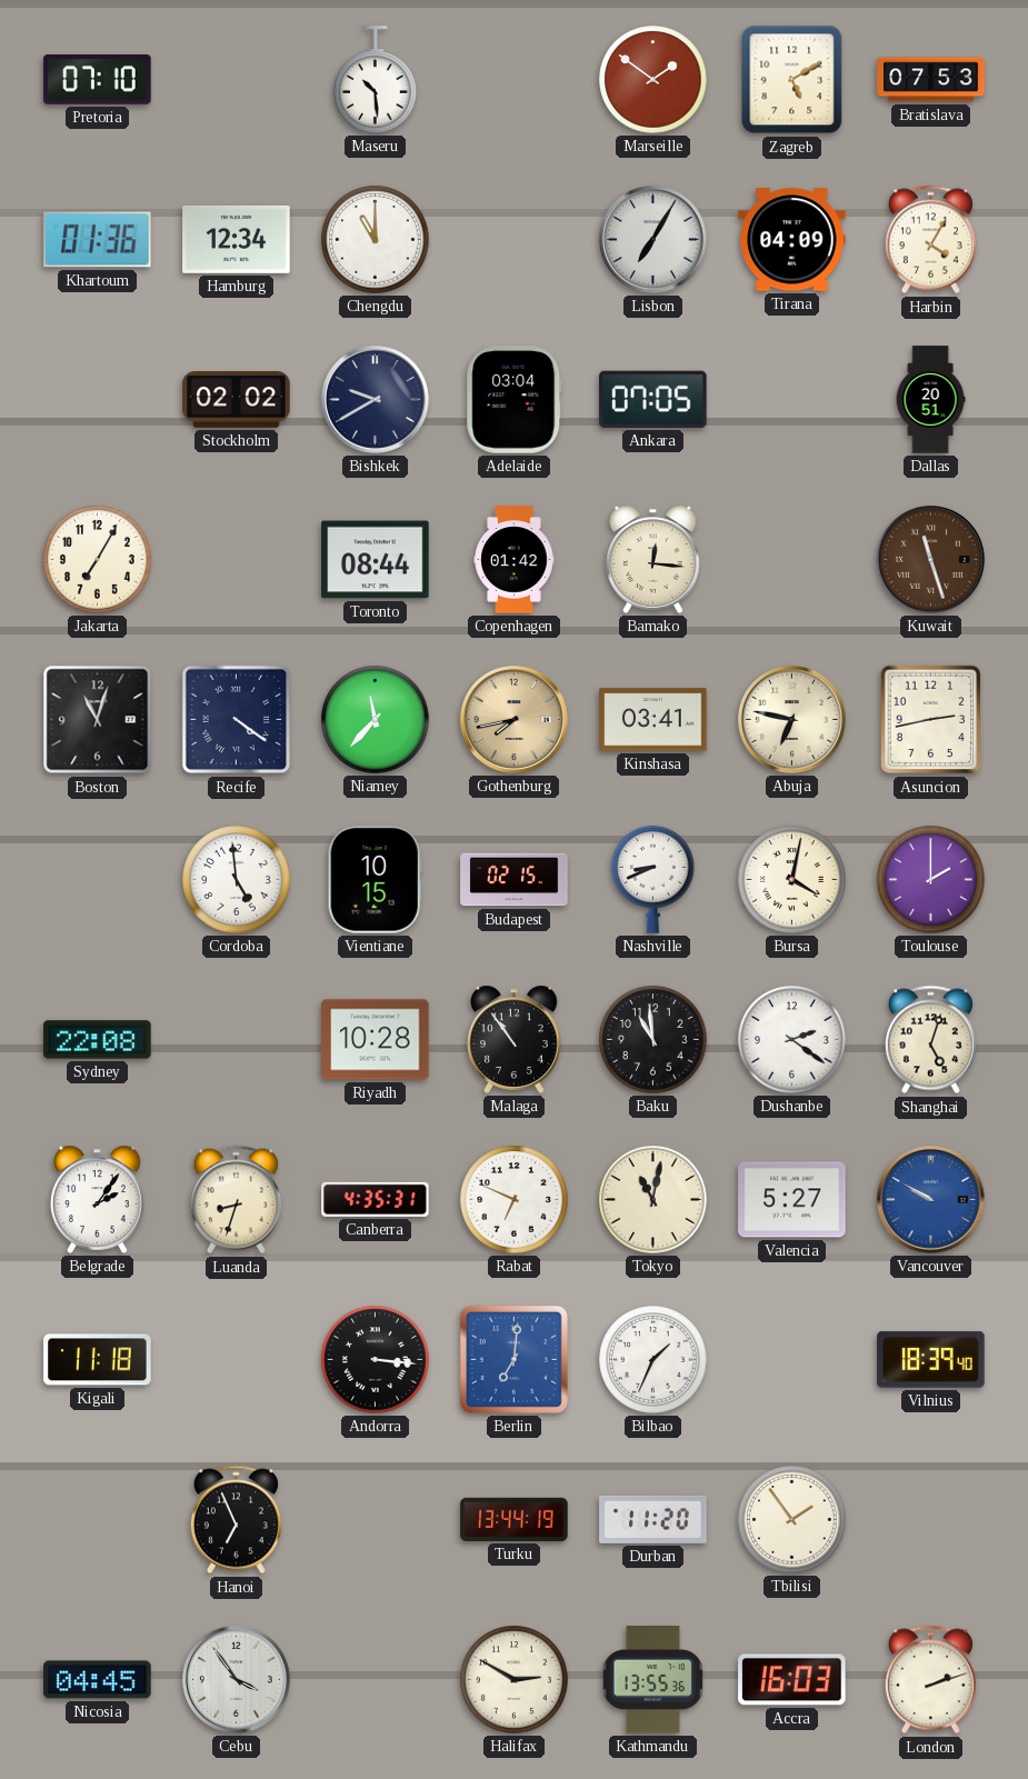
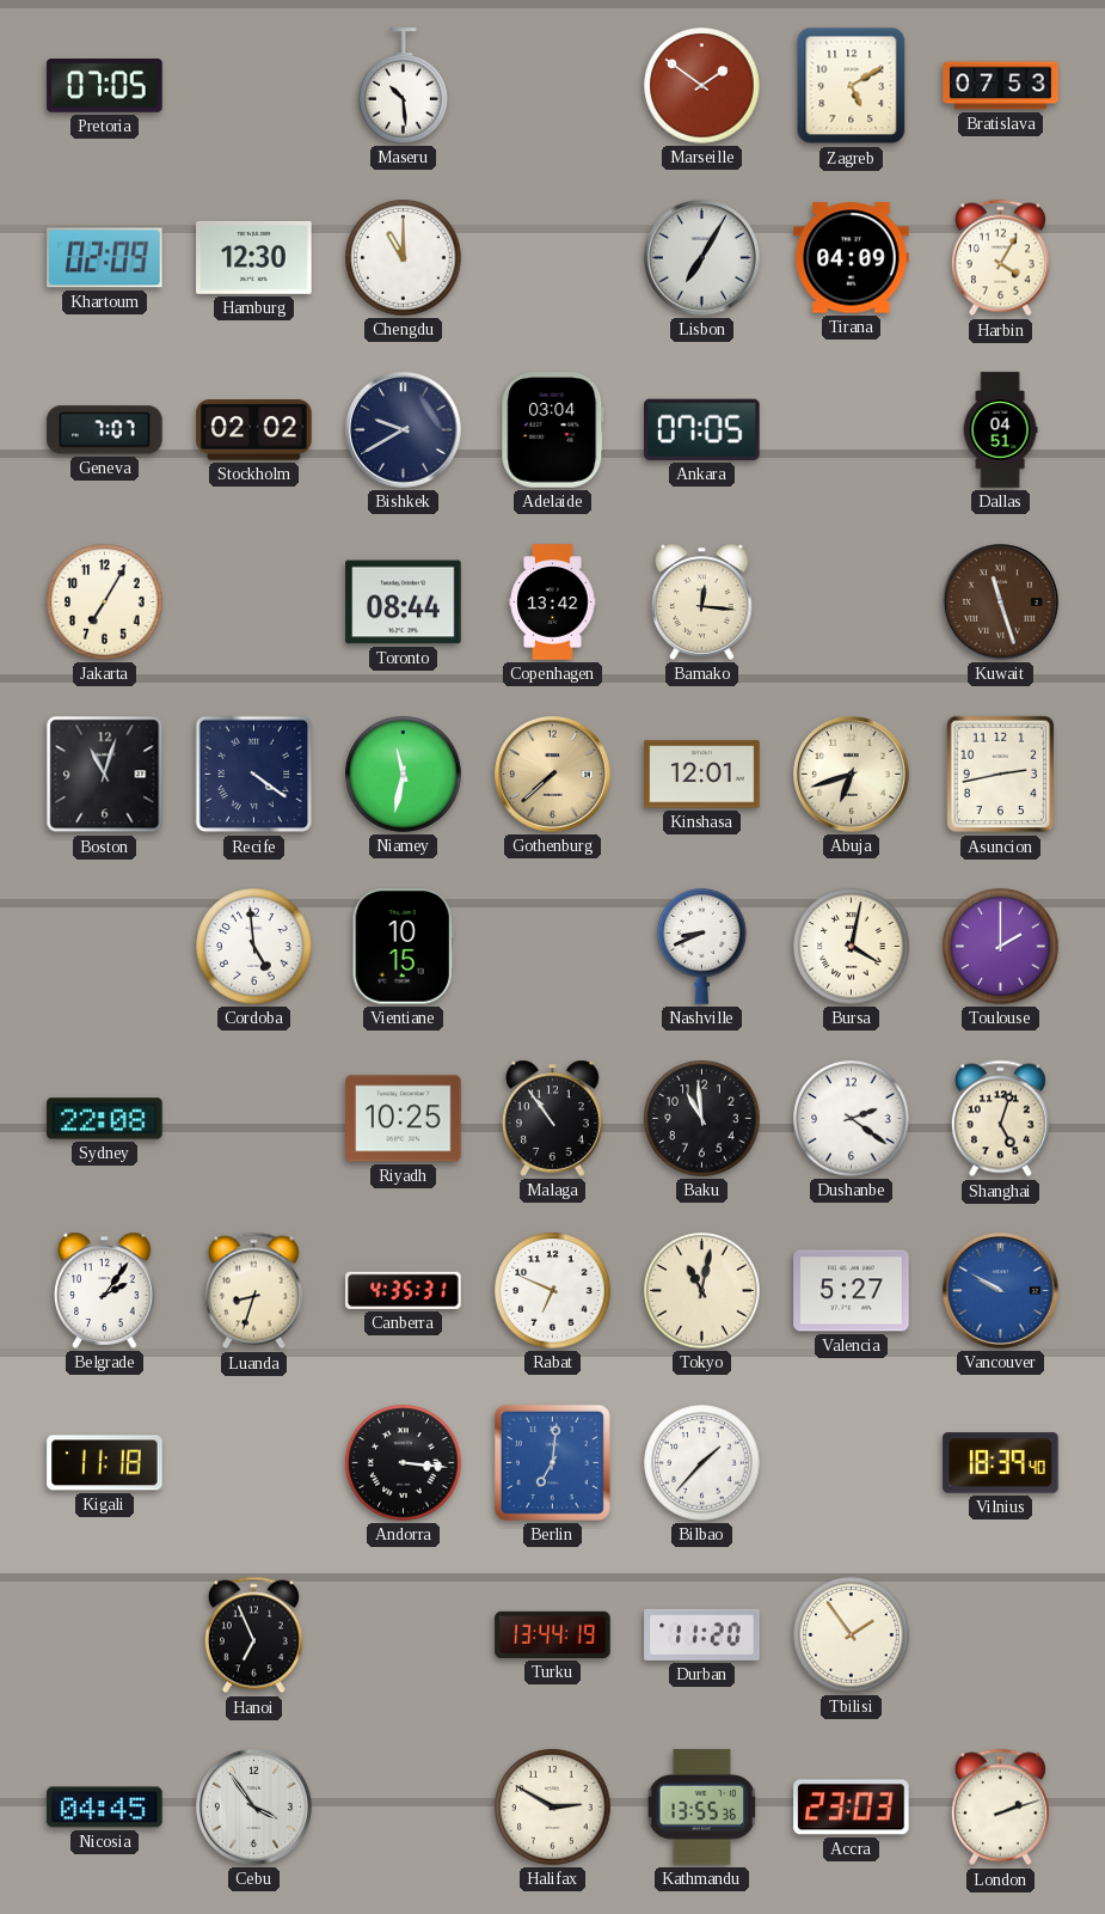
Pretoria: 07:10 -> 07:05
Khartoum: 01:36 -> 02:09
Hamburg: 12:34 -> 12:30
Geneva: none -> 7:07
Dallas: 20:51 -> 04:51
Copenhagen: 01:42 -> 13:42
Niamey: 11:37 -> 11:32
Gothenburg: 7:43 -> 7:38
Kinshasa: 03:41 -> 12:01
Abuja: 6:47 -> 6:42
Budapest: 02:15 -> none
Riyadh: 10:28 -> 10:25
Bilbao: 1:34 -> 1:37
Accra: 16:03 -> 23:03
